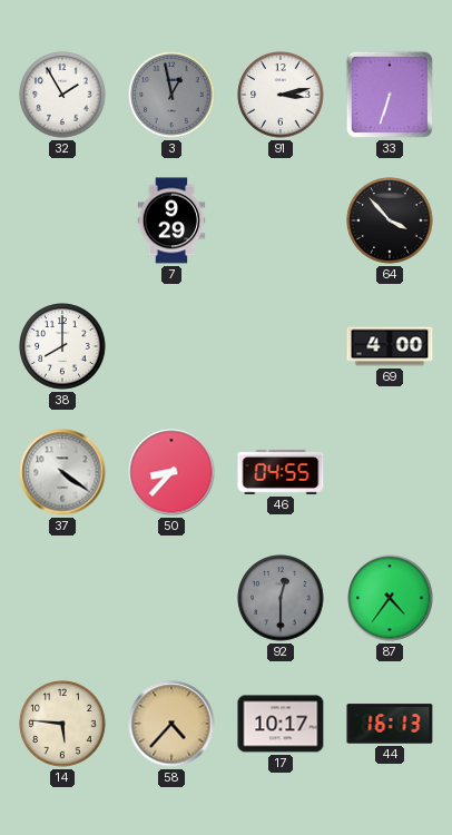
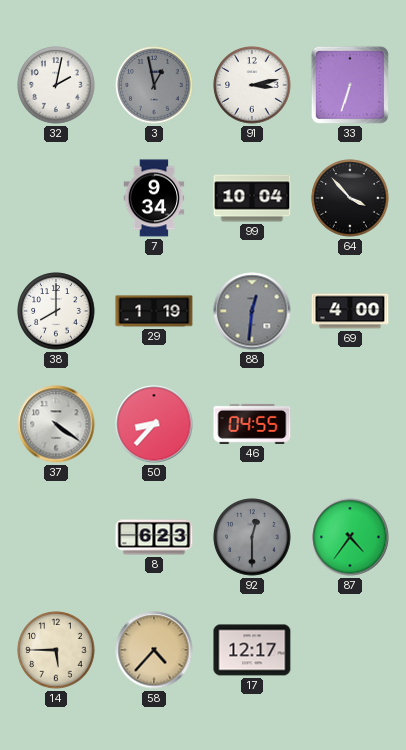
32: 1:55 -> 2:02
7: 9:29 -> 9:34
99: none -> 10:04
29: none -> 1:19
88: none -> 12:31
8: none -> 6:23
14: 5:46 -> 5:45
17: 10:17 -> 12:17
44: 16:13 -> none
